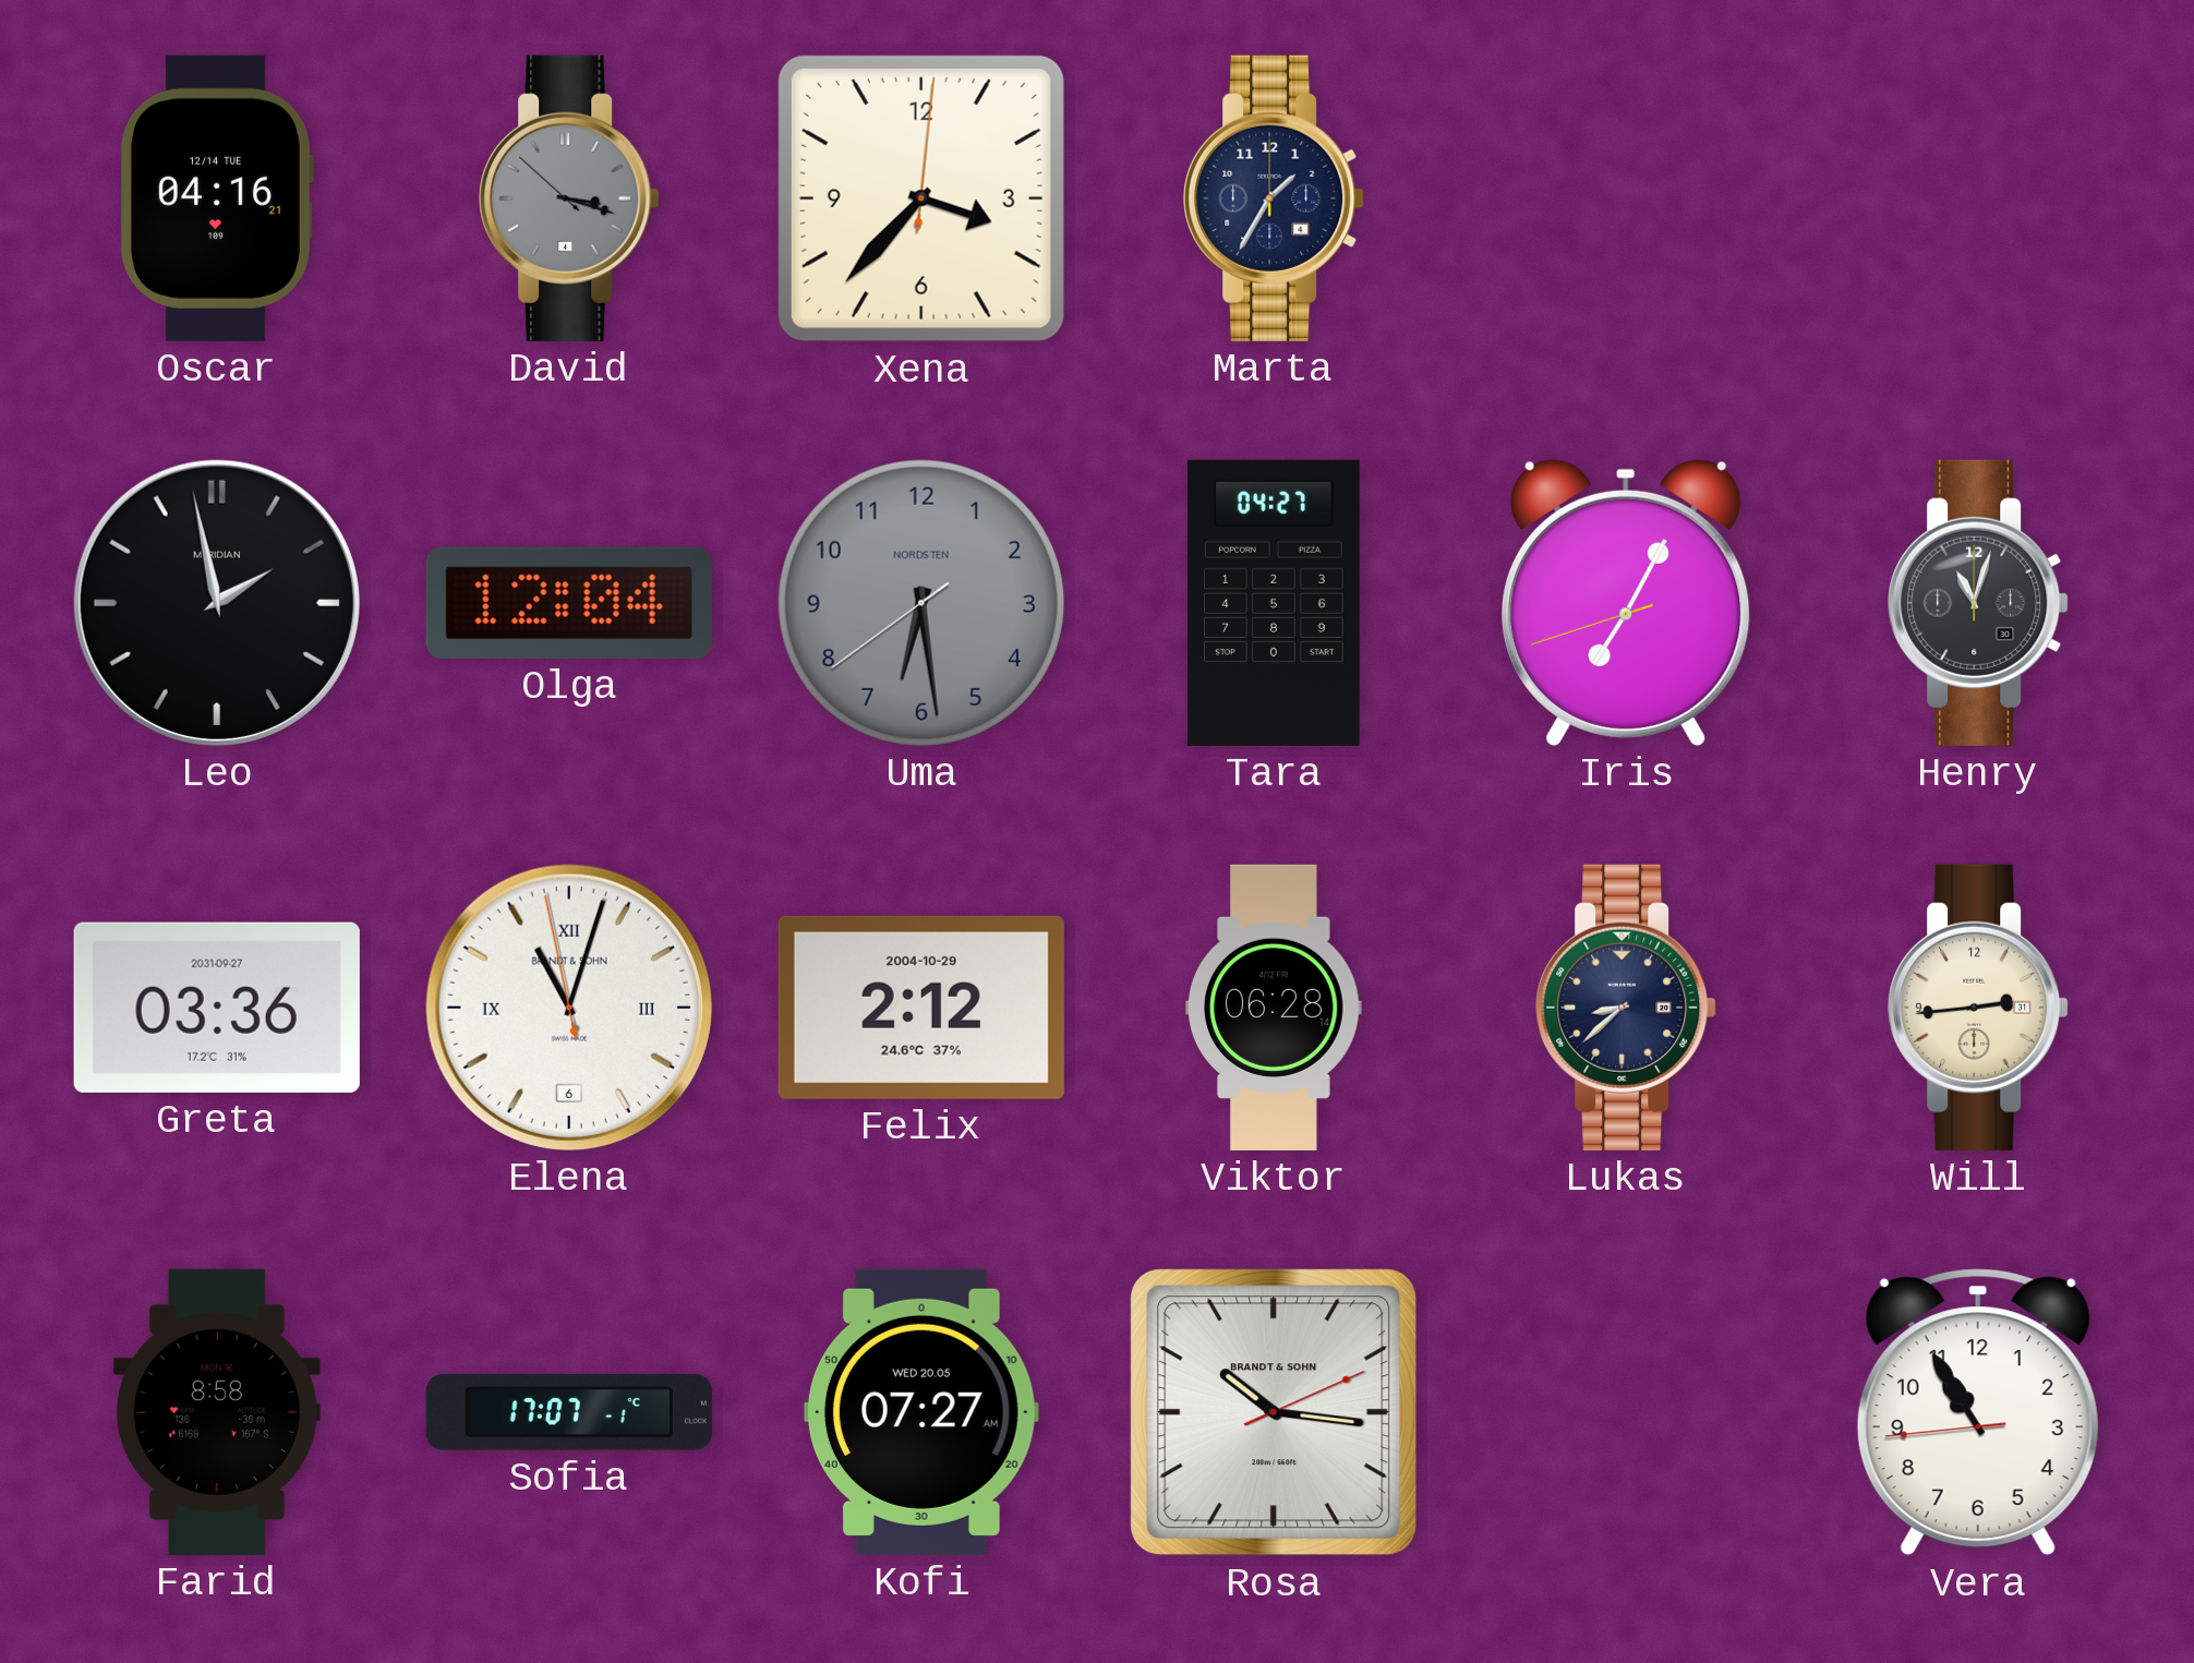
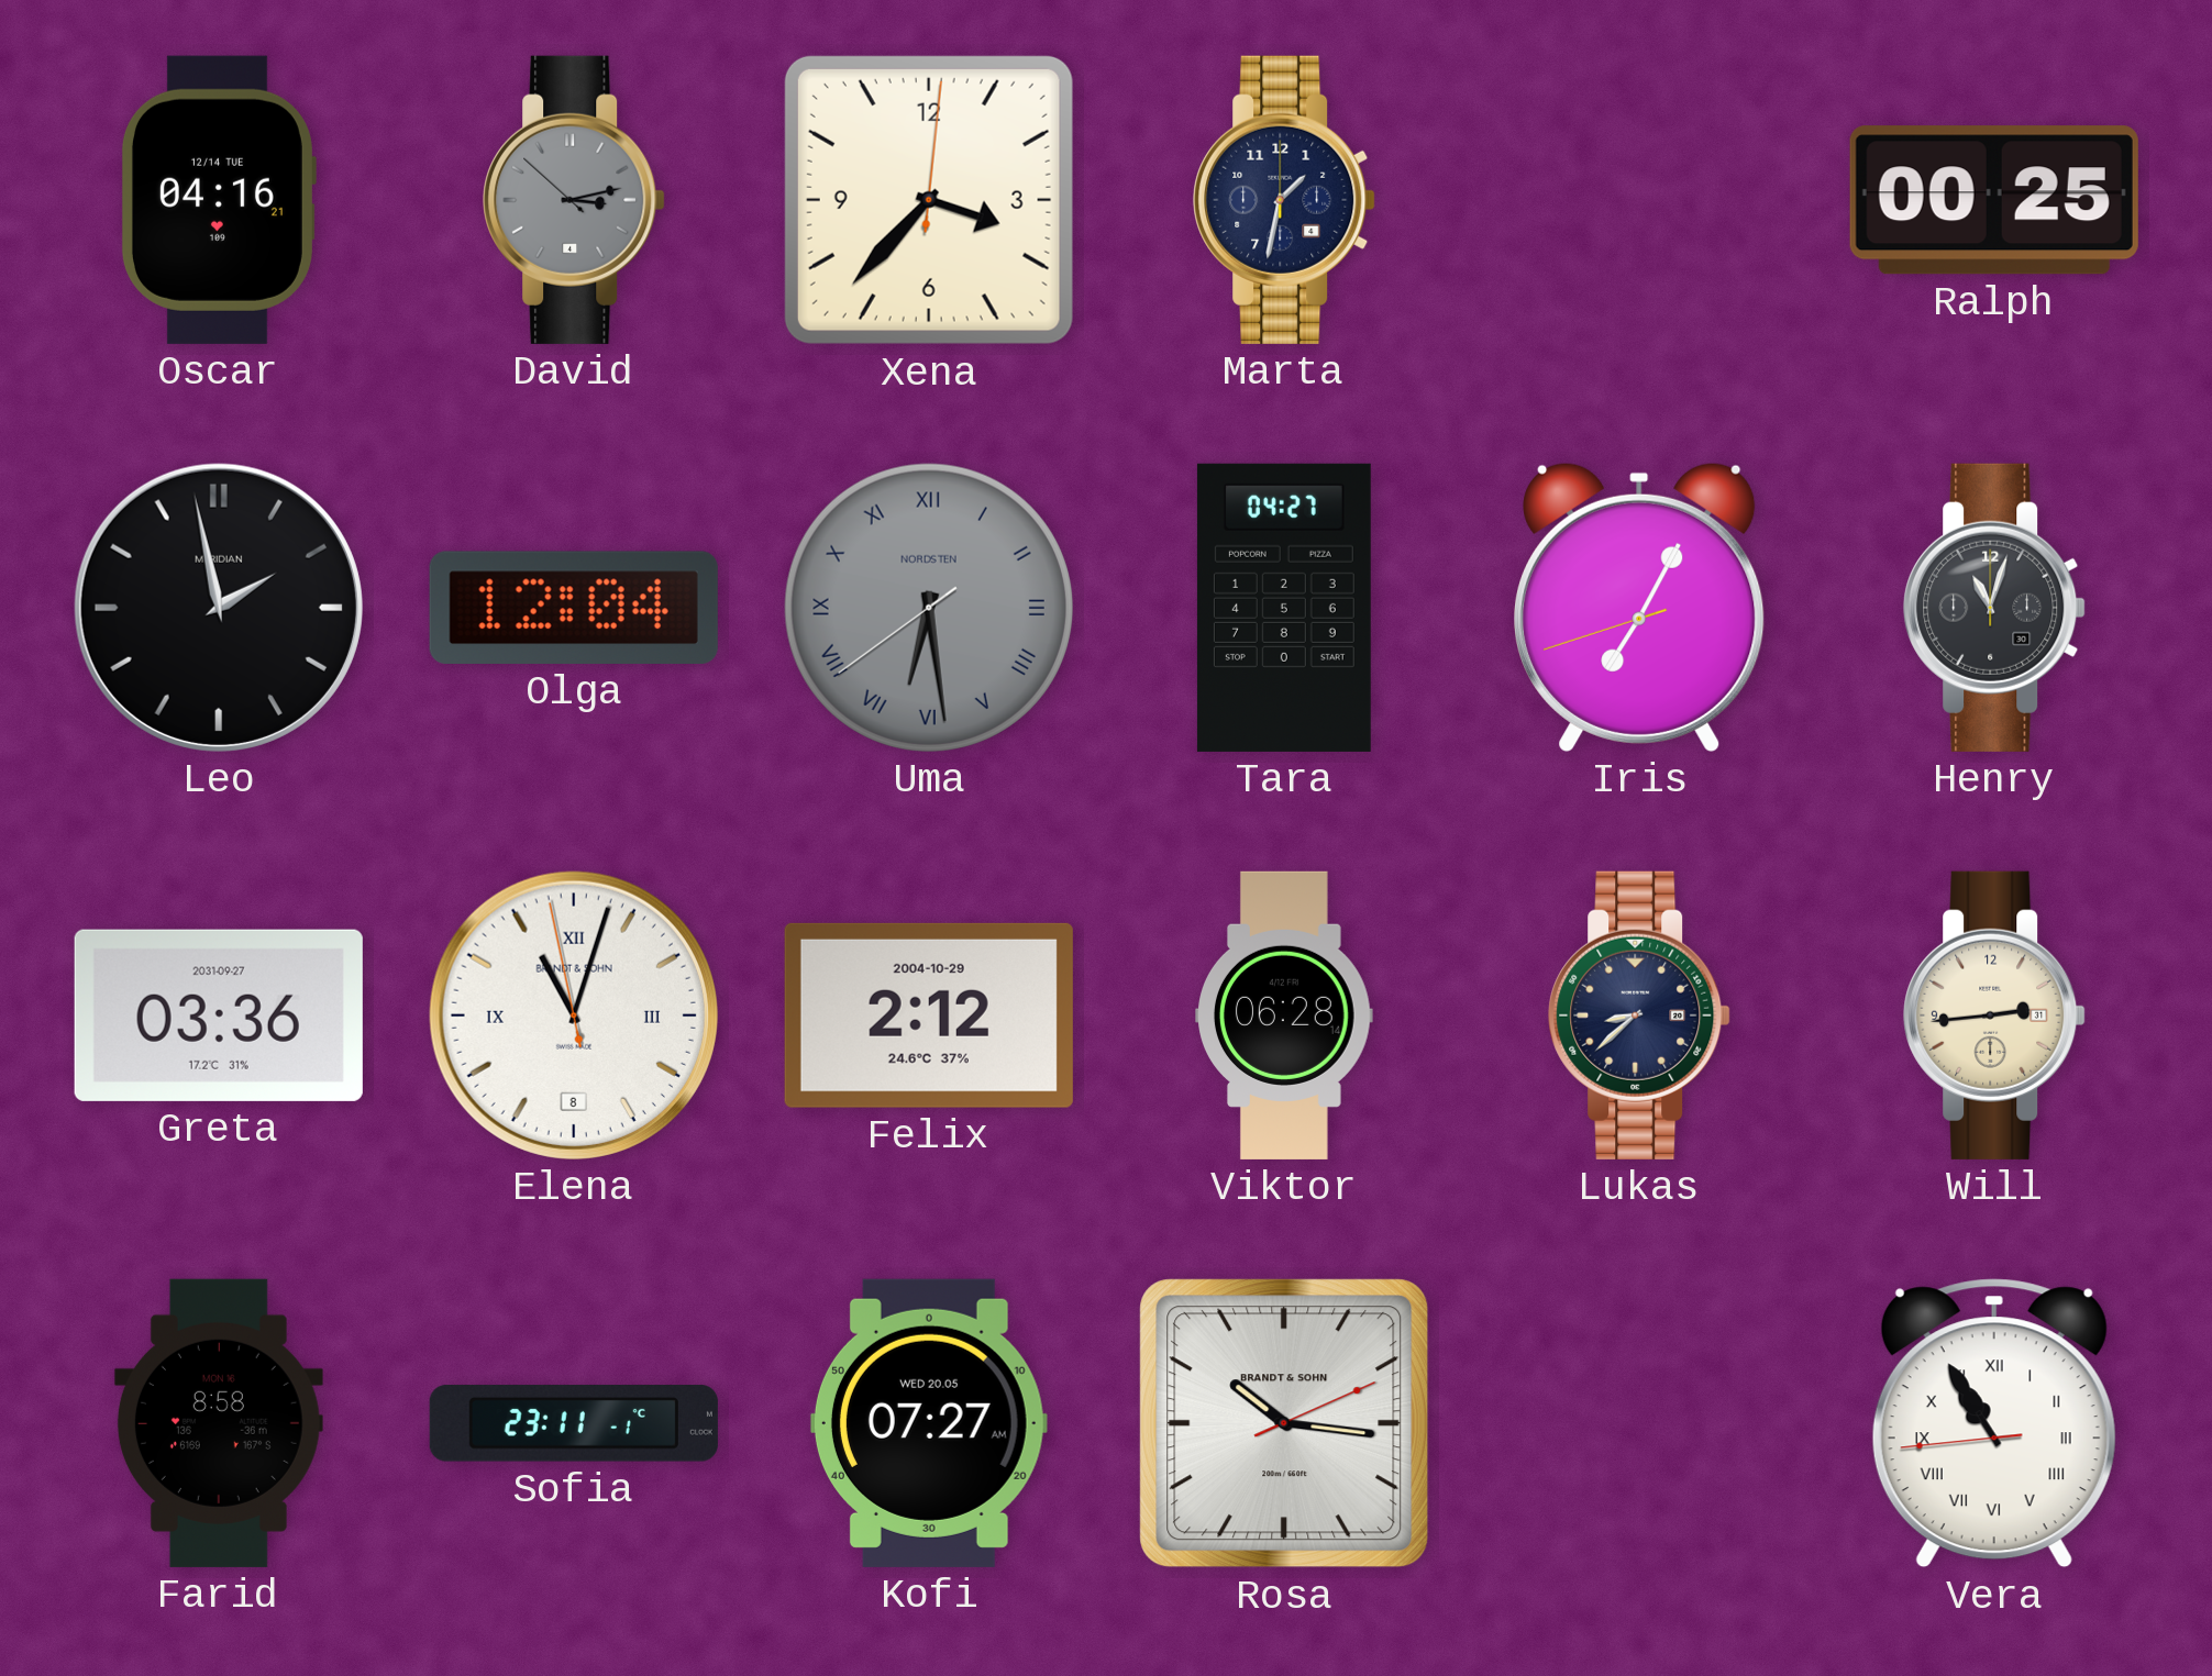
David: 3:17 -> 3:12
Marta: 1:35 -> 1:32
Ralph: none -> 00:25
Uma numerals: Arabic -> Roman
Elena date: 6 -> 8
Sofia: 17:07 -> 23:11
Vera numerals: Arabic -> Roman
